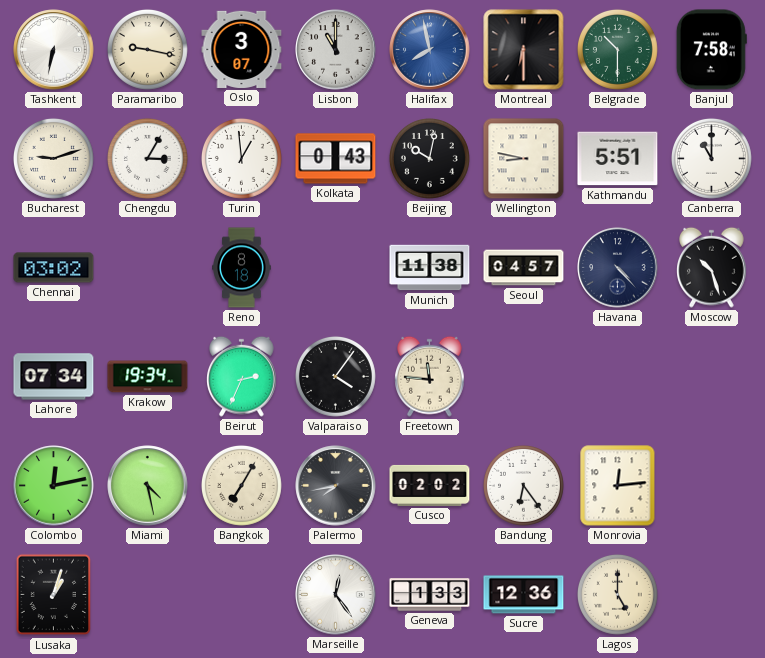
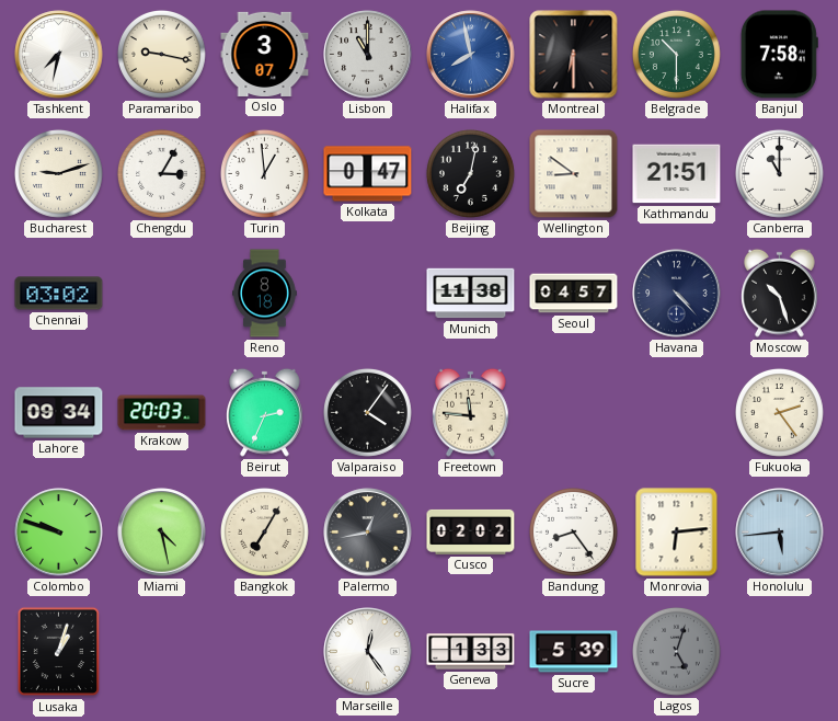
Tashkent: 6:32 -> 7:32
Kolkata: 0:43 -> 0:47
Beijing: 10:02 -> 7:02
Wellington: 8:47 -> 8:51
Kathmandu: 5:51 -> 21:51
Lahore: 07:34 -> 09:34
Krakow: 19:34 -> 20:03
Fukuoka: none -> 2:24
Colombo: 12:13 -> 9:48
Palermo: 7:43 -> 12:43
Bandung: 6:24 -> 8:24
Monrovia: 12:14 -> 6:14
Honolulu: none -> 5:44
Sucre: 12:36 -> 5:39
Lagos: 5:00 -> 5:03
Lagos dial: cream -> grey
